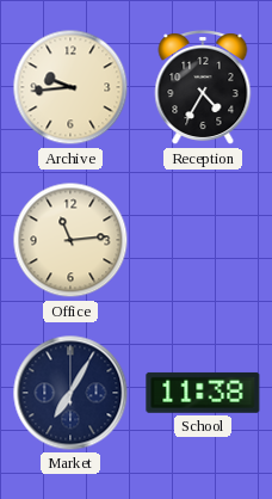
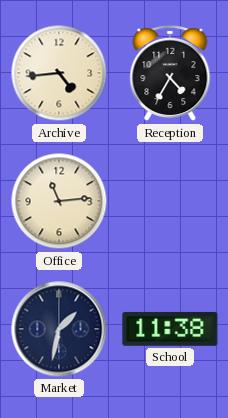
Archive: 9:44 -> 4:44
Market: 7:05 -> 1:32
